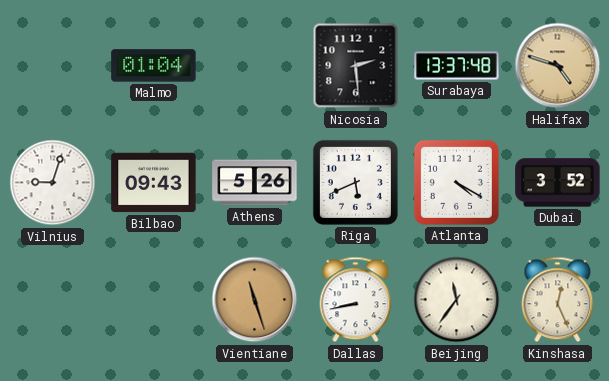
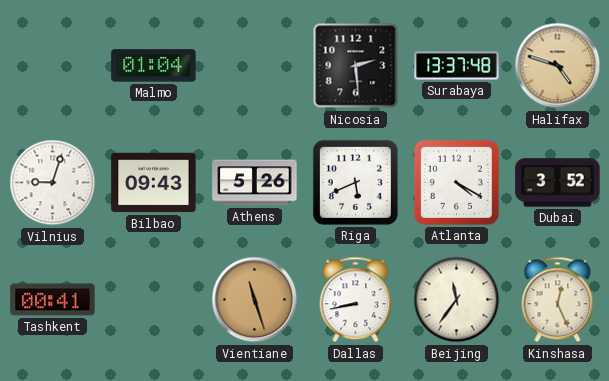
Tashkent: none -> 00:41
